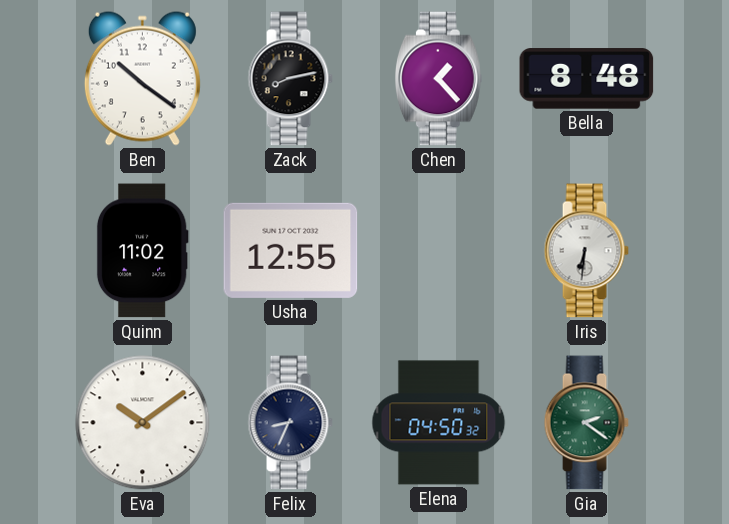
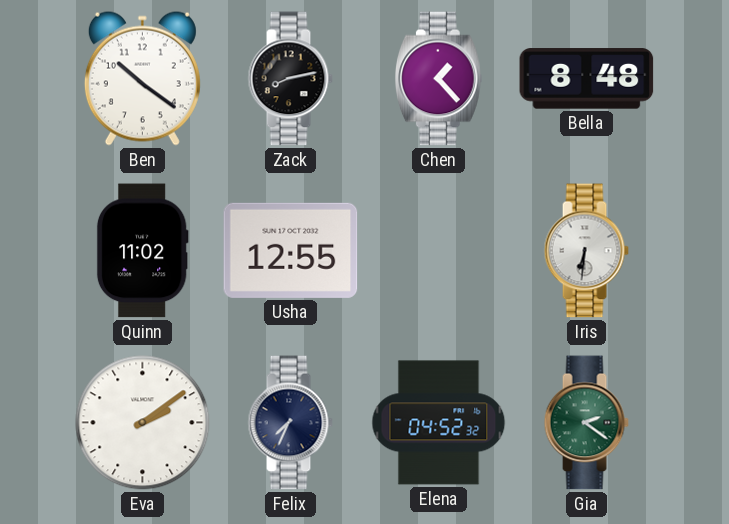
Eva: 10:09 -> 2:09
Felix: 8:34 -> 7:34
Elena: 04:50 -> 04:52
